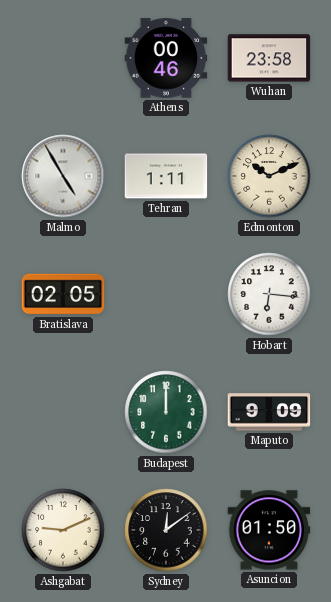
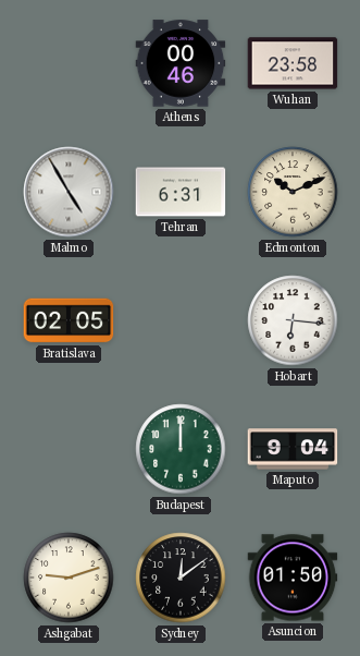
Tehran: 1:11 -> 6:31
Maputo: 9:09 -> 9:04
Ashgabat: 9:11 -> 9:12
